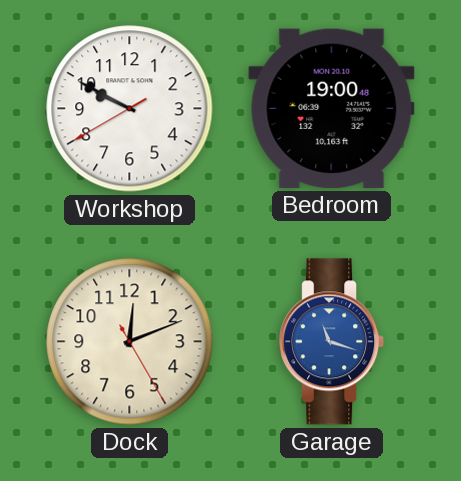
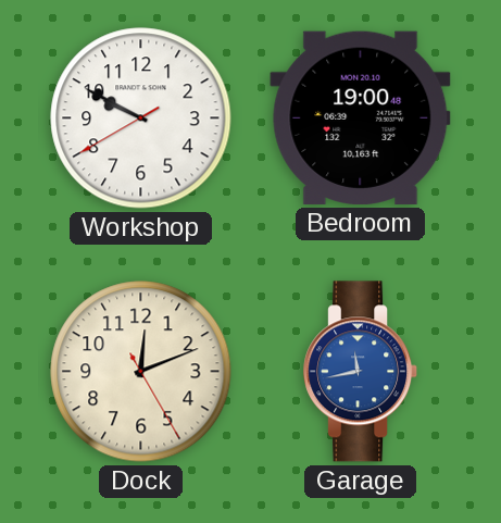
Garage: 11:18 -> 11:43
